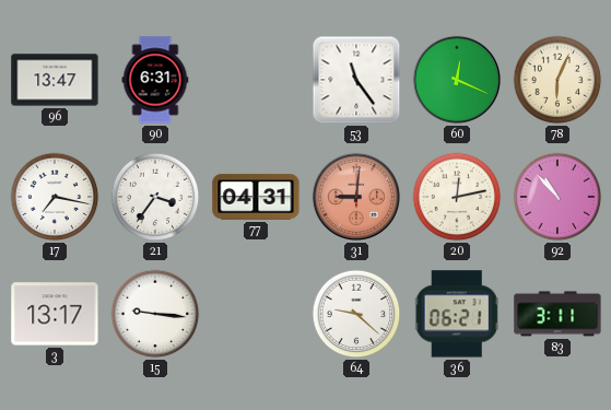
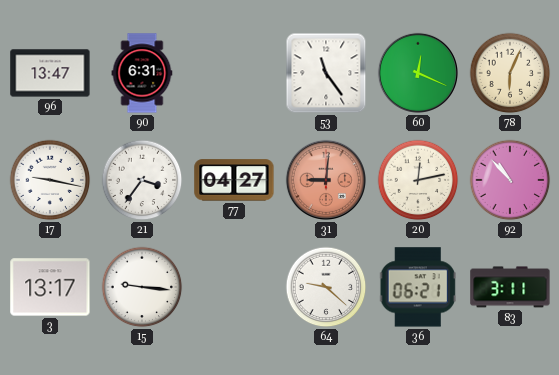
17: 7:17 -> 9:17
77: 04:31 -> 04:27
